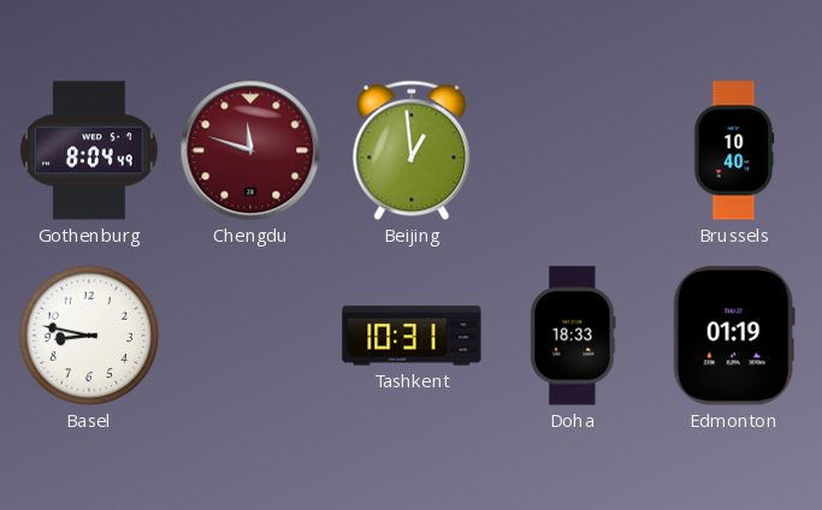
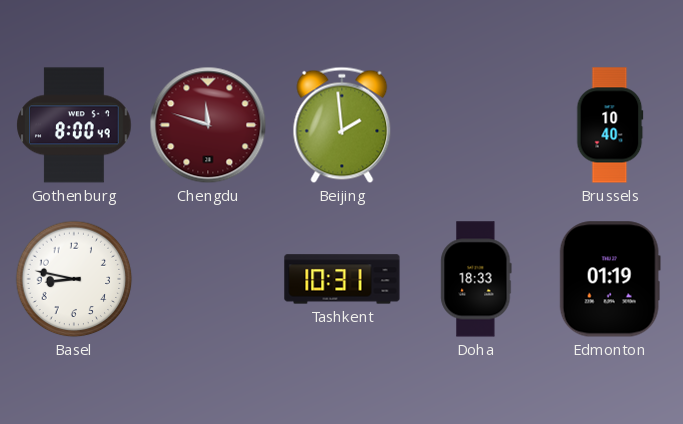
Gothenburg: 8:04 -> 8:00
Beijing: 12:59 -> 1:59
